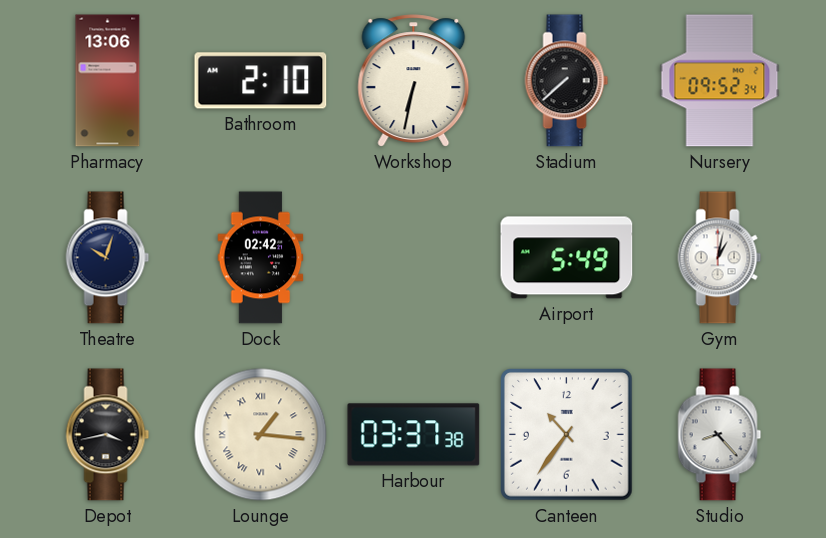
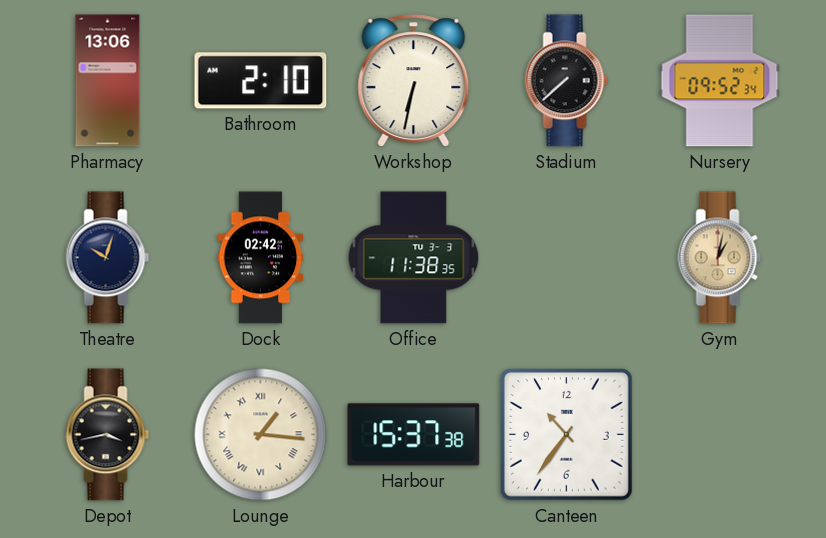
Office: none -> 11:38
Airport: 5:49 -> none
Gym dial: white -> champagne
Harbour: 03:37 -> 15:37
Studio: 8:23 -> none
